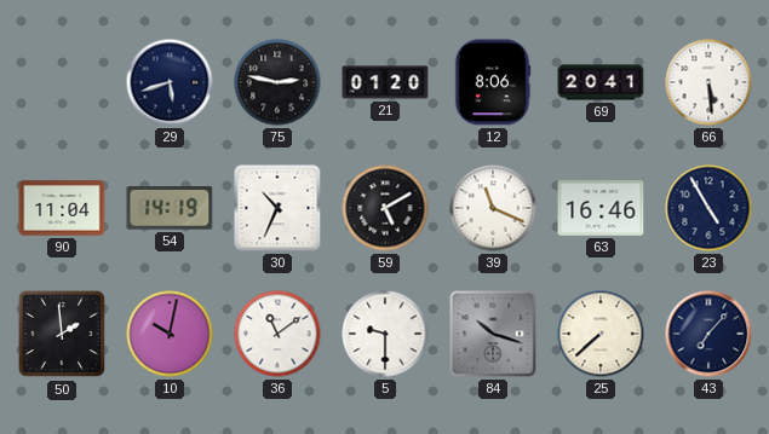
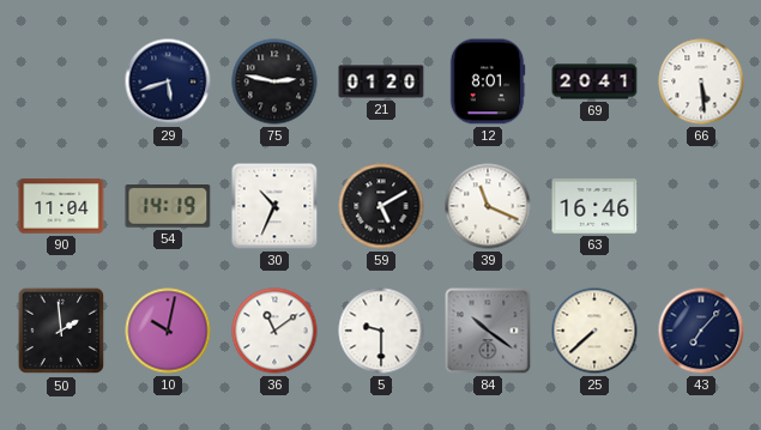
12: 8:06 -> 8:01
23: 4:55 -> none
84: 10:18 -> 10:21
